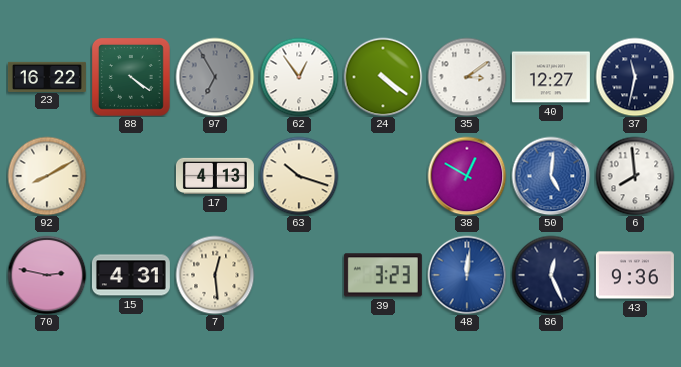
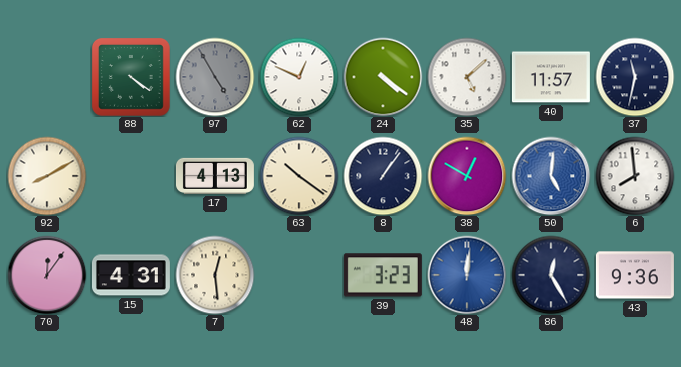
23: 16:22 -> none
97: 6:55 -> 4:55
62: 12:54 -> 12:49
35: 3:09 -> 5:08
40: 12:27 -> 11:57
63: 10:18 -> 10:21
8: none -> 1:06
70: 2:47 -> 12:06
86: 12:26 -> 12:25
